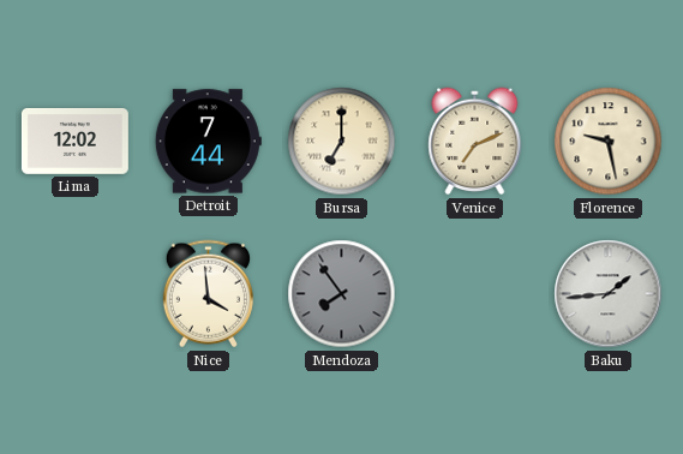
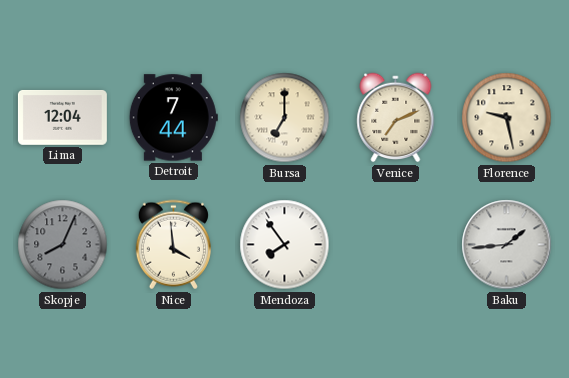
Lima: 12:02 -> 12:04
Skopje: none -> 8:04
Mendoza dial: grey -> white
